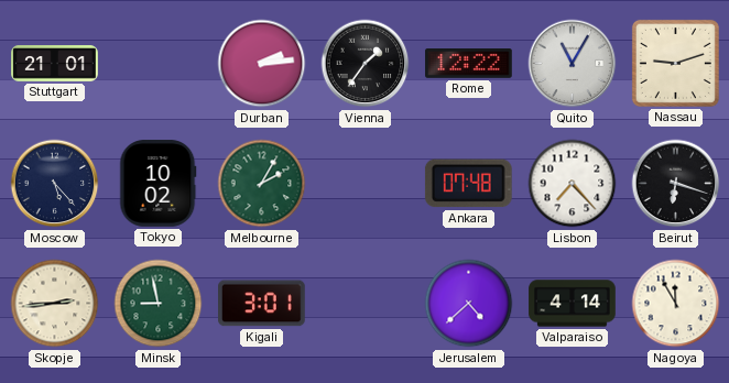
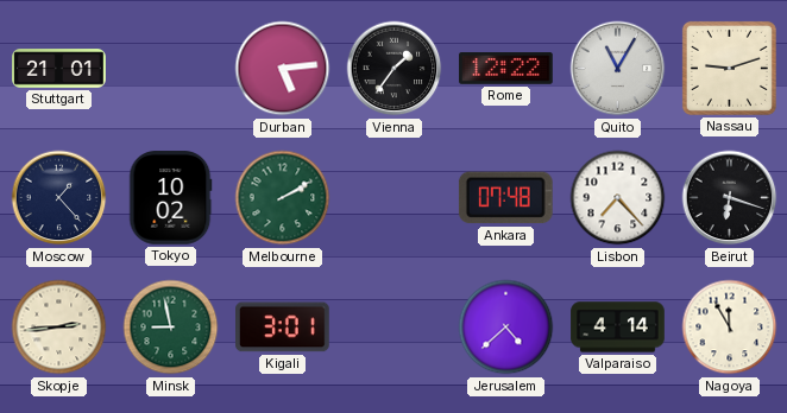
Durban: 2:14 -> 5:14
Moscow: 5:23 -> 1:23
Melbourne: 2:05 -> 2:10
